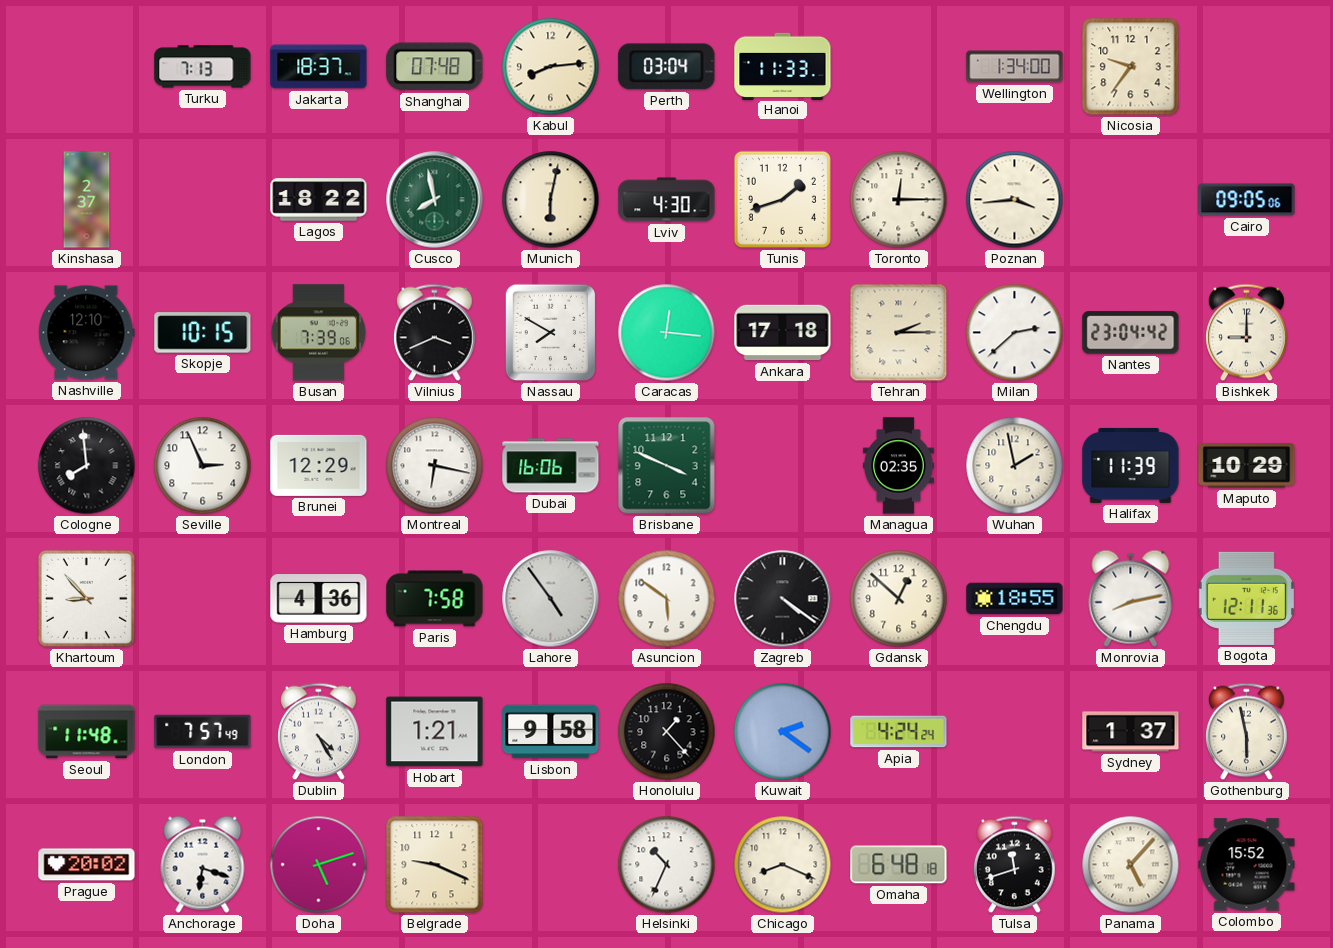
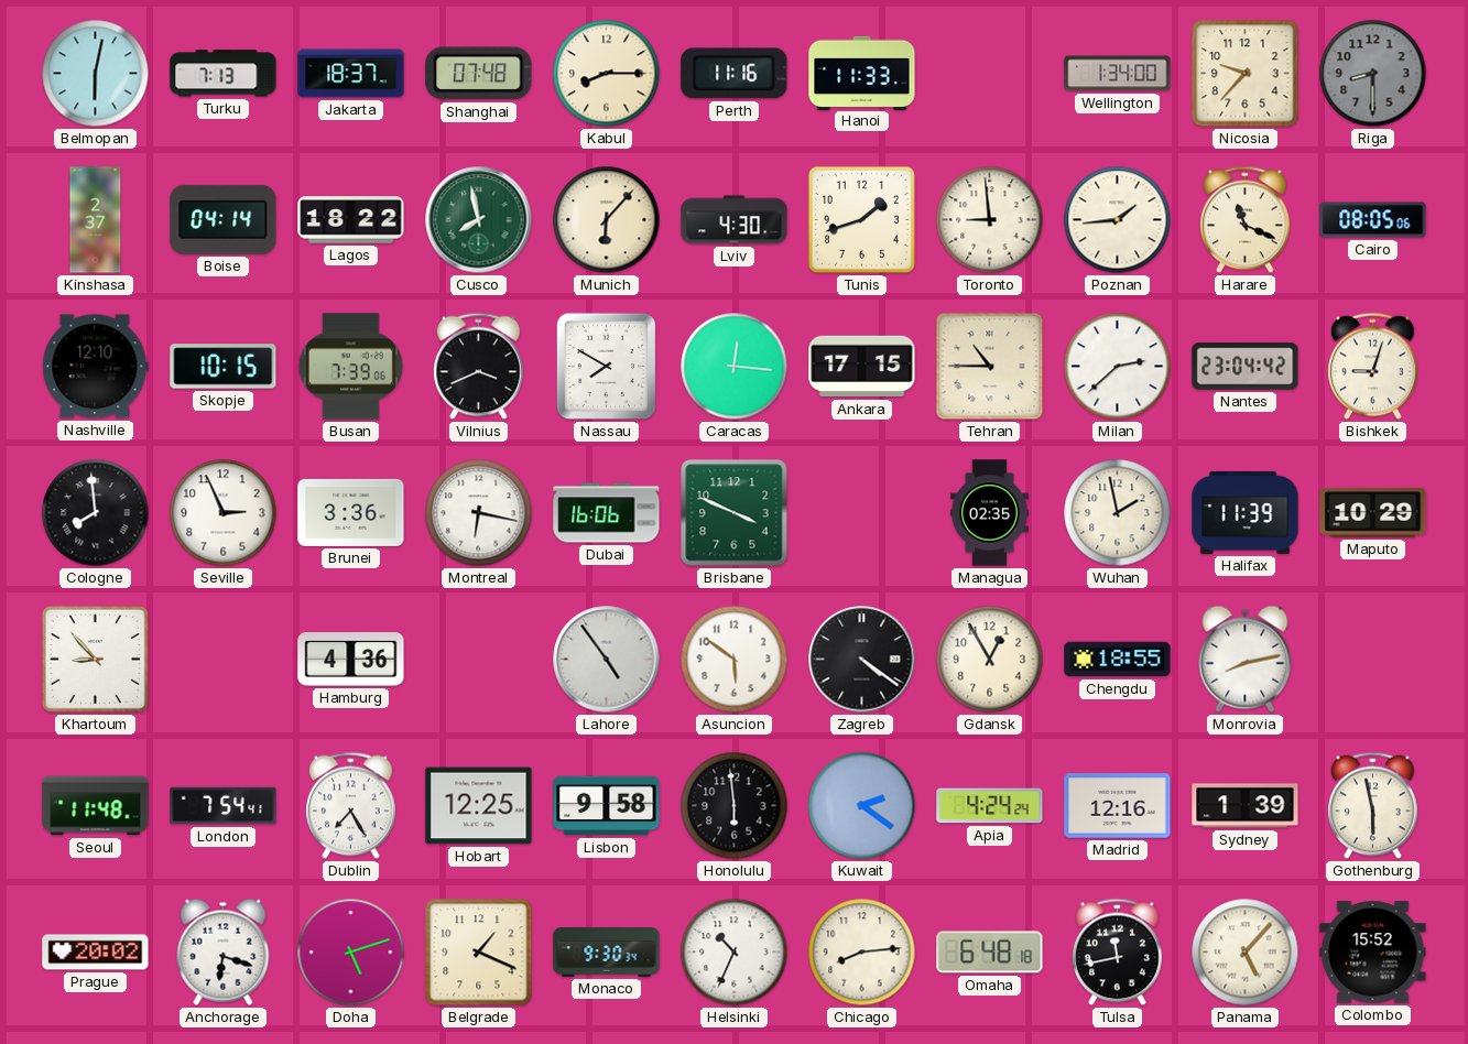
Belmopan: none -> 6:02
Kabul: 8:14 -> 8:15
Perth: 03:04 -> 11:16
Nicosia: 9:36 -> 9:37
Riga: none -> 8:30
Boise: none -> 04:14
Munich: 6:02 -> 6:07
Toronto: 12:15 -> 8:59
Poznan: 3:44 -> 1:44
Harare: none -> 11:19
Cairo: 09:05 -> 08:05
Ankara: 17:18 -> 17:15
Tehran: 2:15 -> 10:45
Bishkek: 9:00 -> 9:03
Brunei: 12:29 -> 3:36
Paris: 7:58 -> none
Gdansk: 12:52 -> 12:55
Bogota: 12:11 -> none
London: 7:57 -> 7:54
Dublin: 4:25 -> 7:25
Hobart: 1:21 -> 12:25
Honolulu: 1:23 -> 5:59
Madrid: none -> 12:16
Sydney: 1:37 -> 1:39
Belgrade: 9:19 -> 1:19
Monaco: none -> 9:30
Chicago: 8:19 -> 8:14
Tulsa: 11:42 -> 11:43
